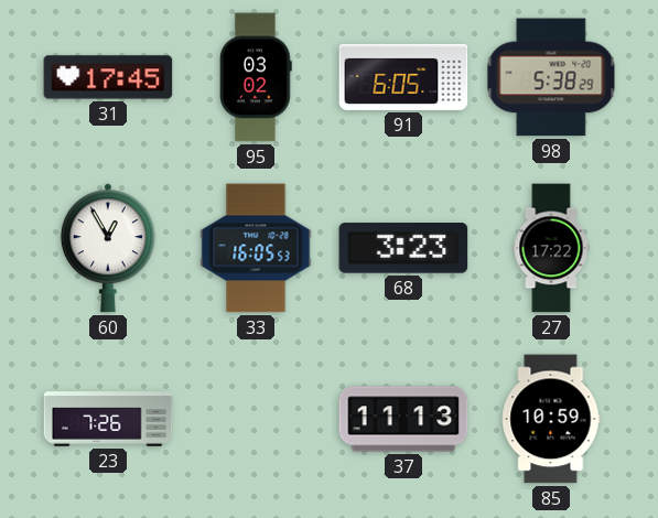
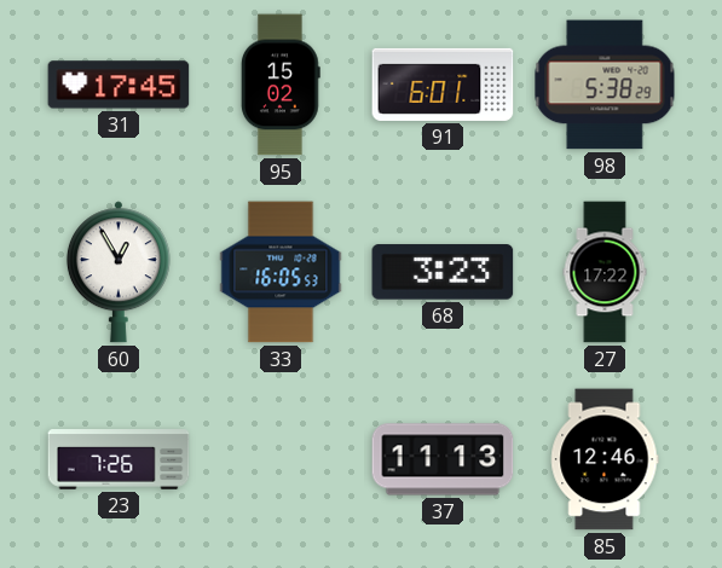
95: 03:02 -> 15:02
91: 6:05 -> 6:01
85: 10:59 -> 12:46
